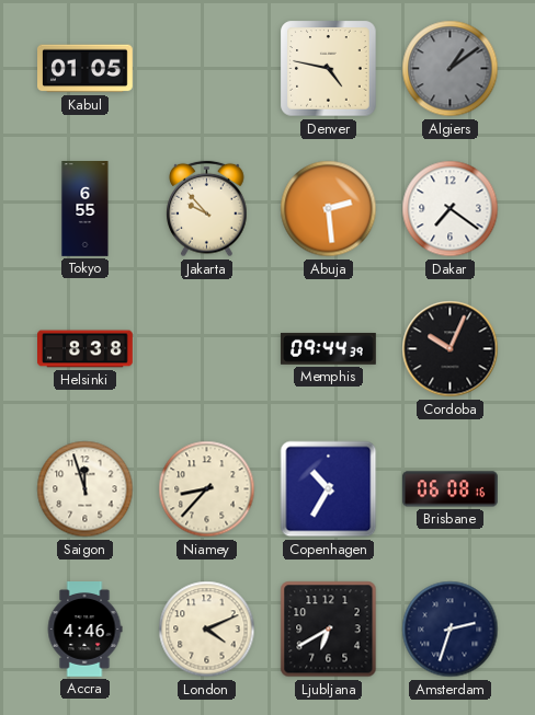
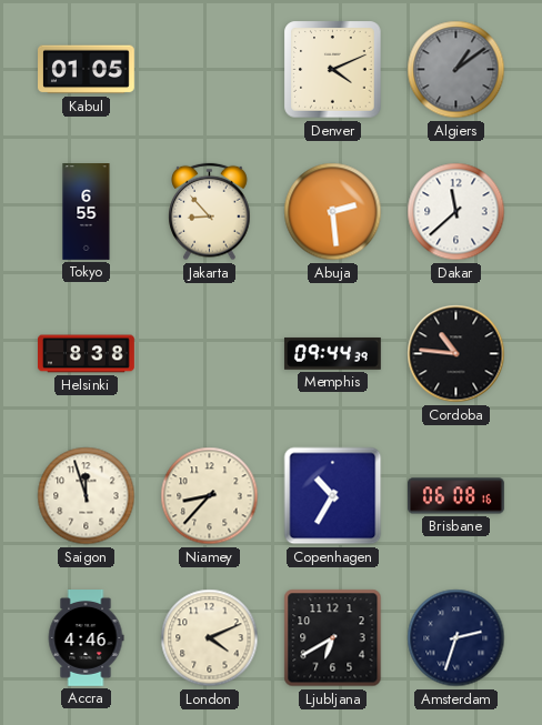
Denver: 4:47 -> 4:11
Jakarta: 9:53 -> 8:53
Dakar: 7:21 -> 11:38
Cordoba: 10:04 -> 10:46
